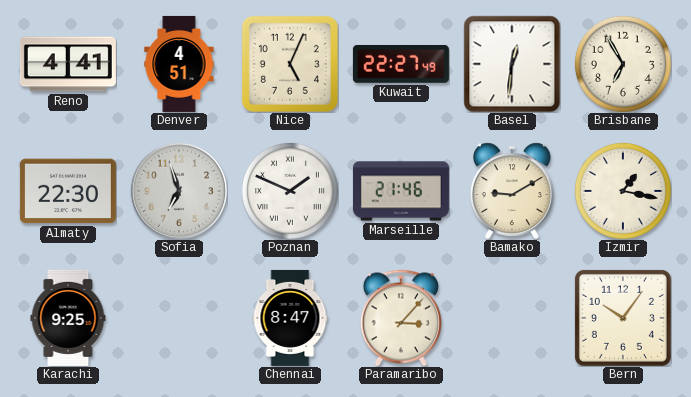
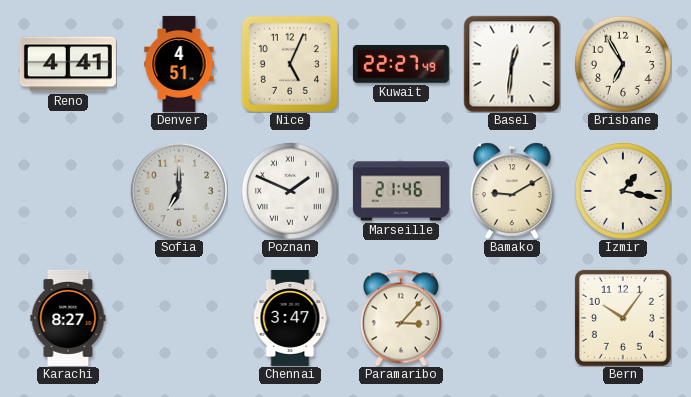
Almaty: 22:30 -> none
Sofia: 6:57 -> 7:00
Karachi: 9:25 -> 8:27
Chennai: 8:47 -> 3:47
